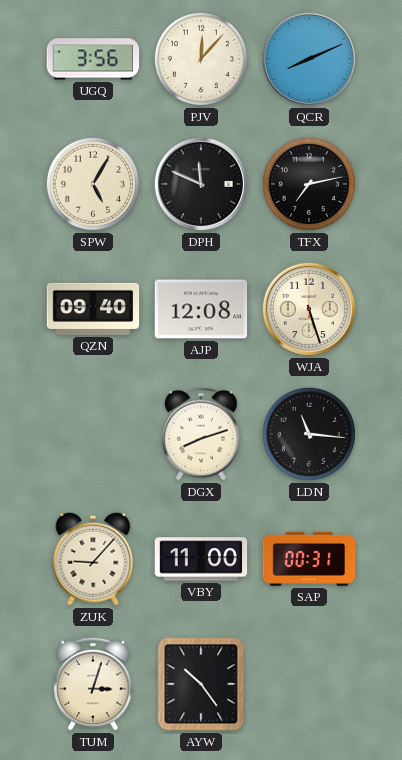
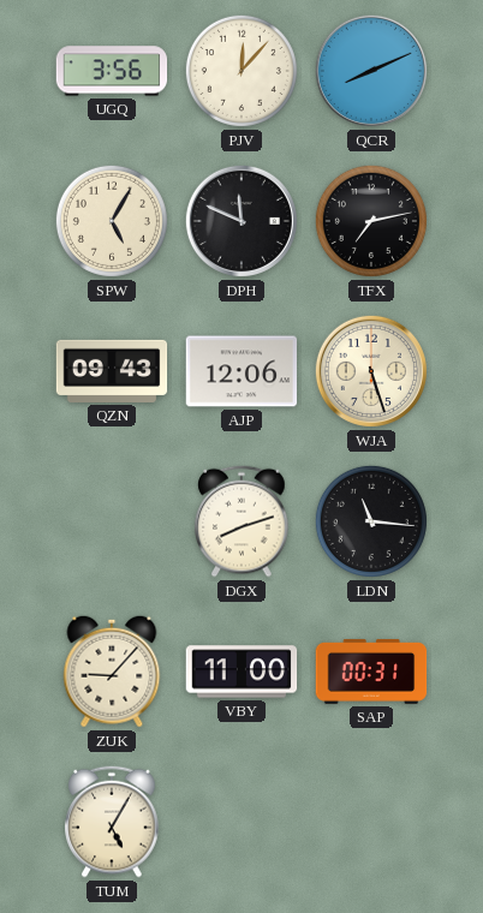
QZN: 09:40 -> 09:43
AJP: 12:08 -> 12:06
TUM: 3:03 -> 5:05
AYW: 10:24 -> none
